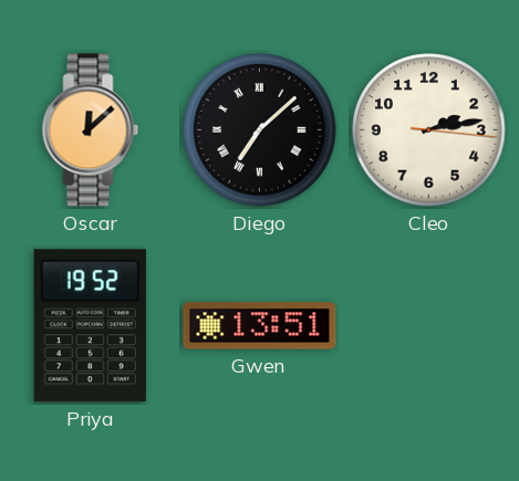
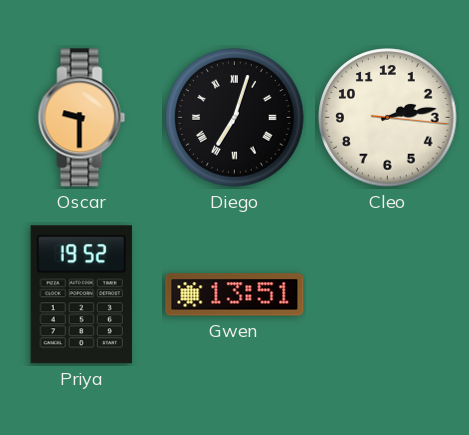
Oscar: 12:08 -> 9:30
Diego: 7:08 -> 7:03
